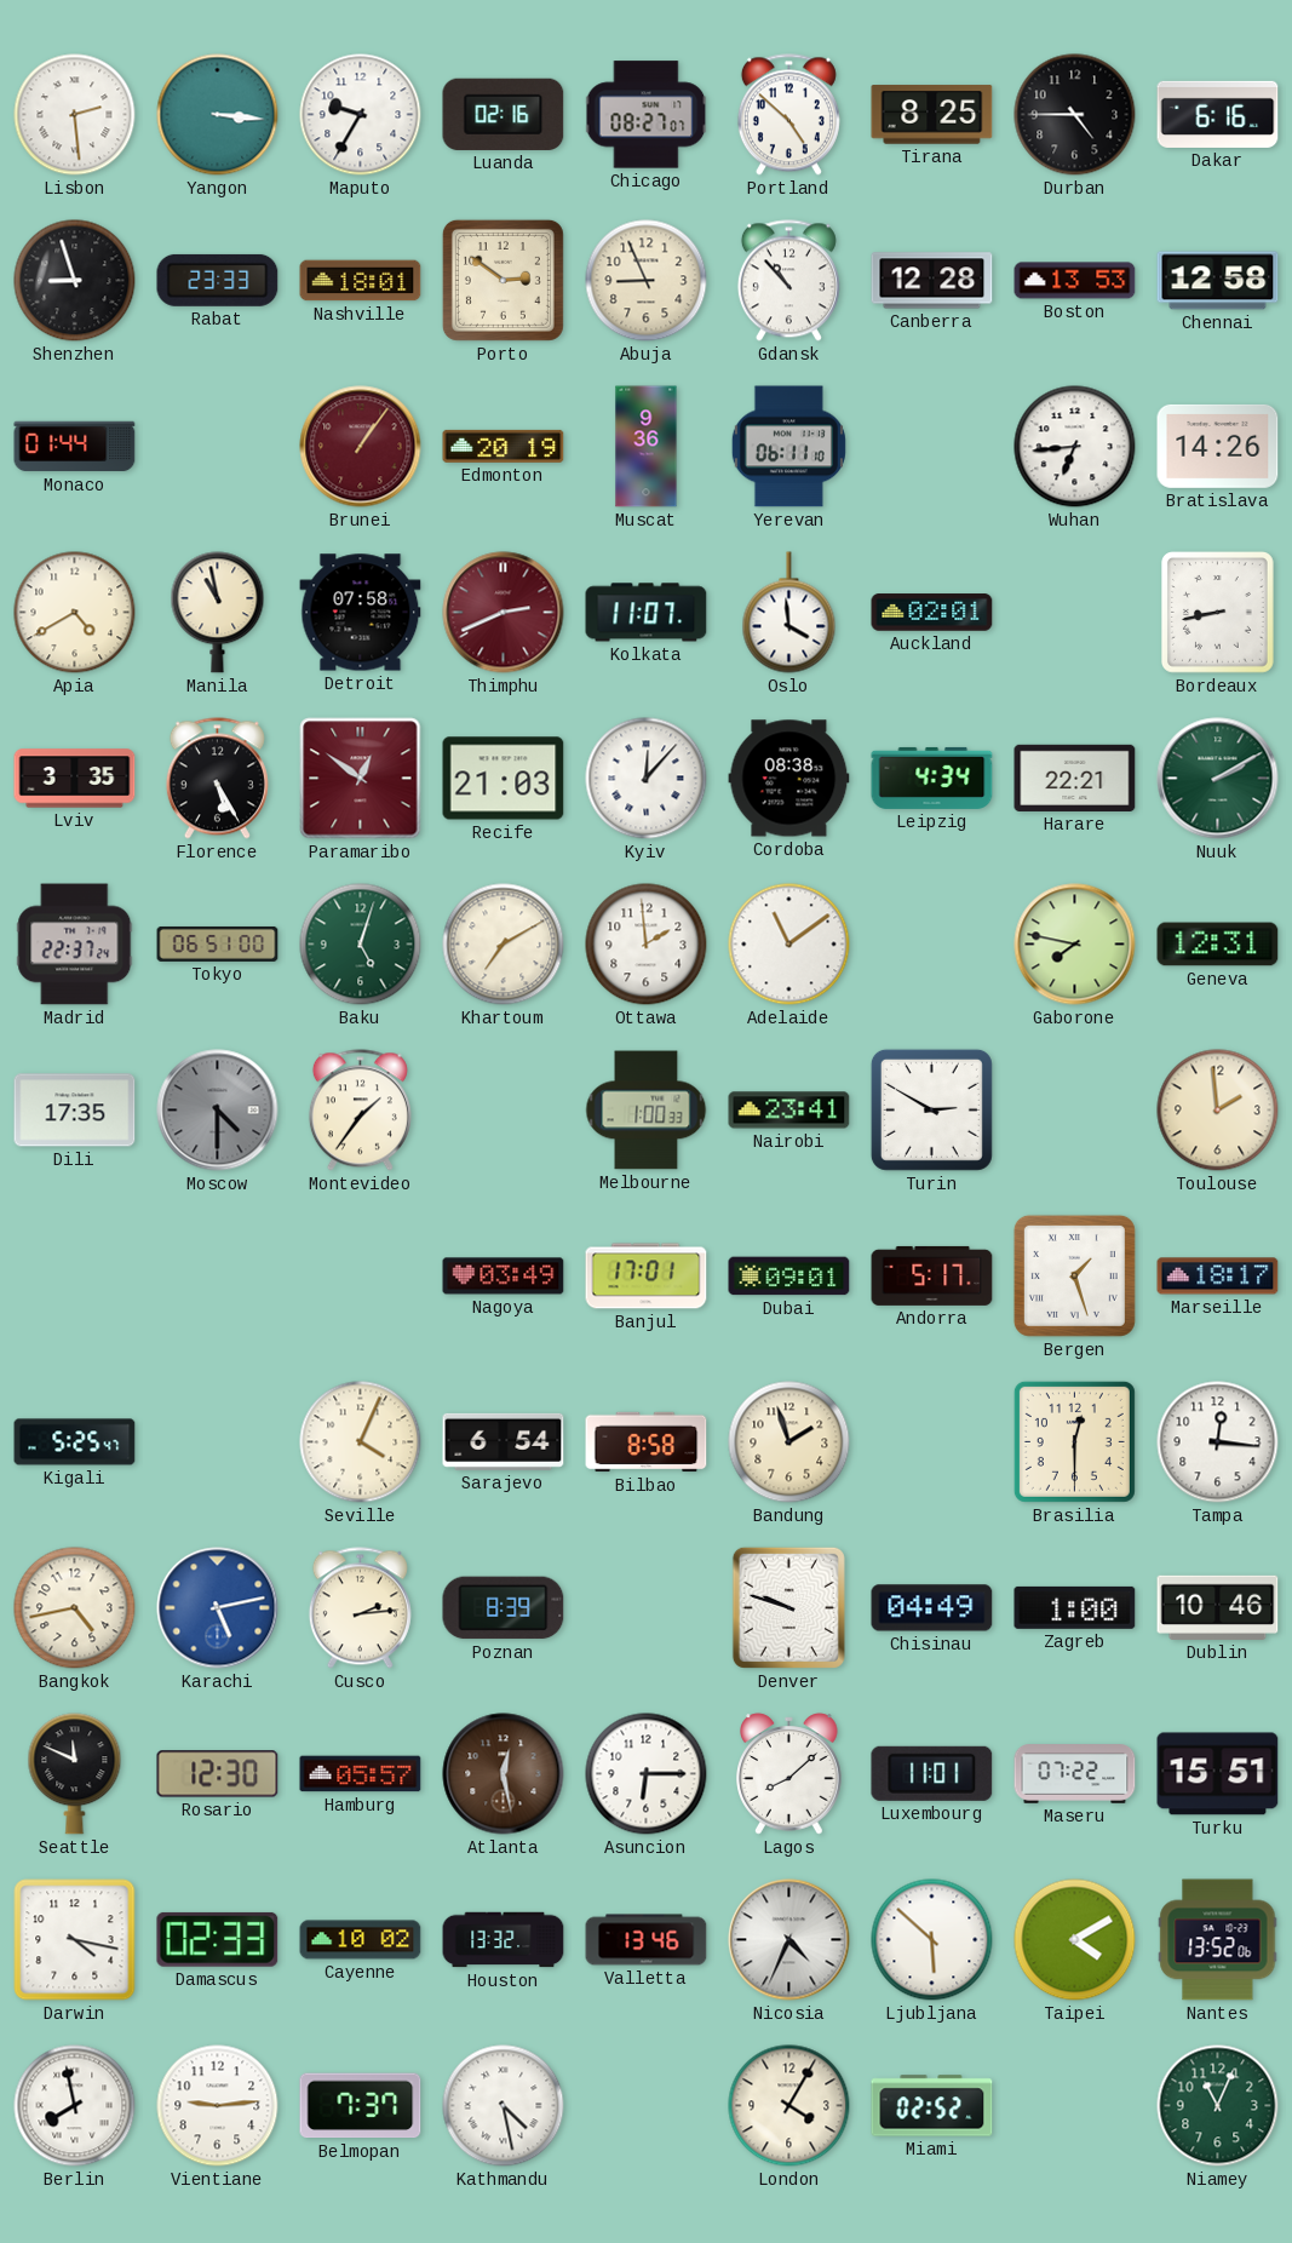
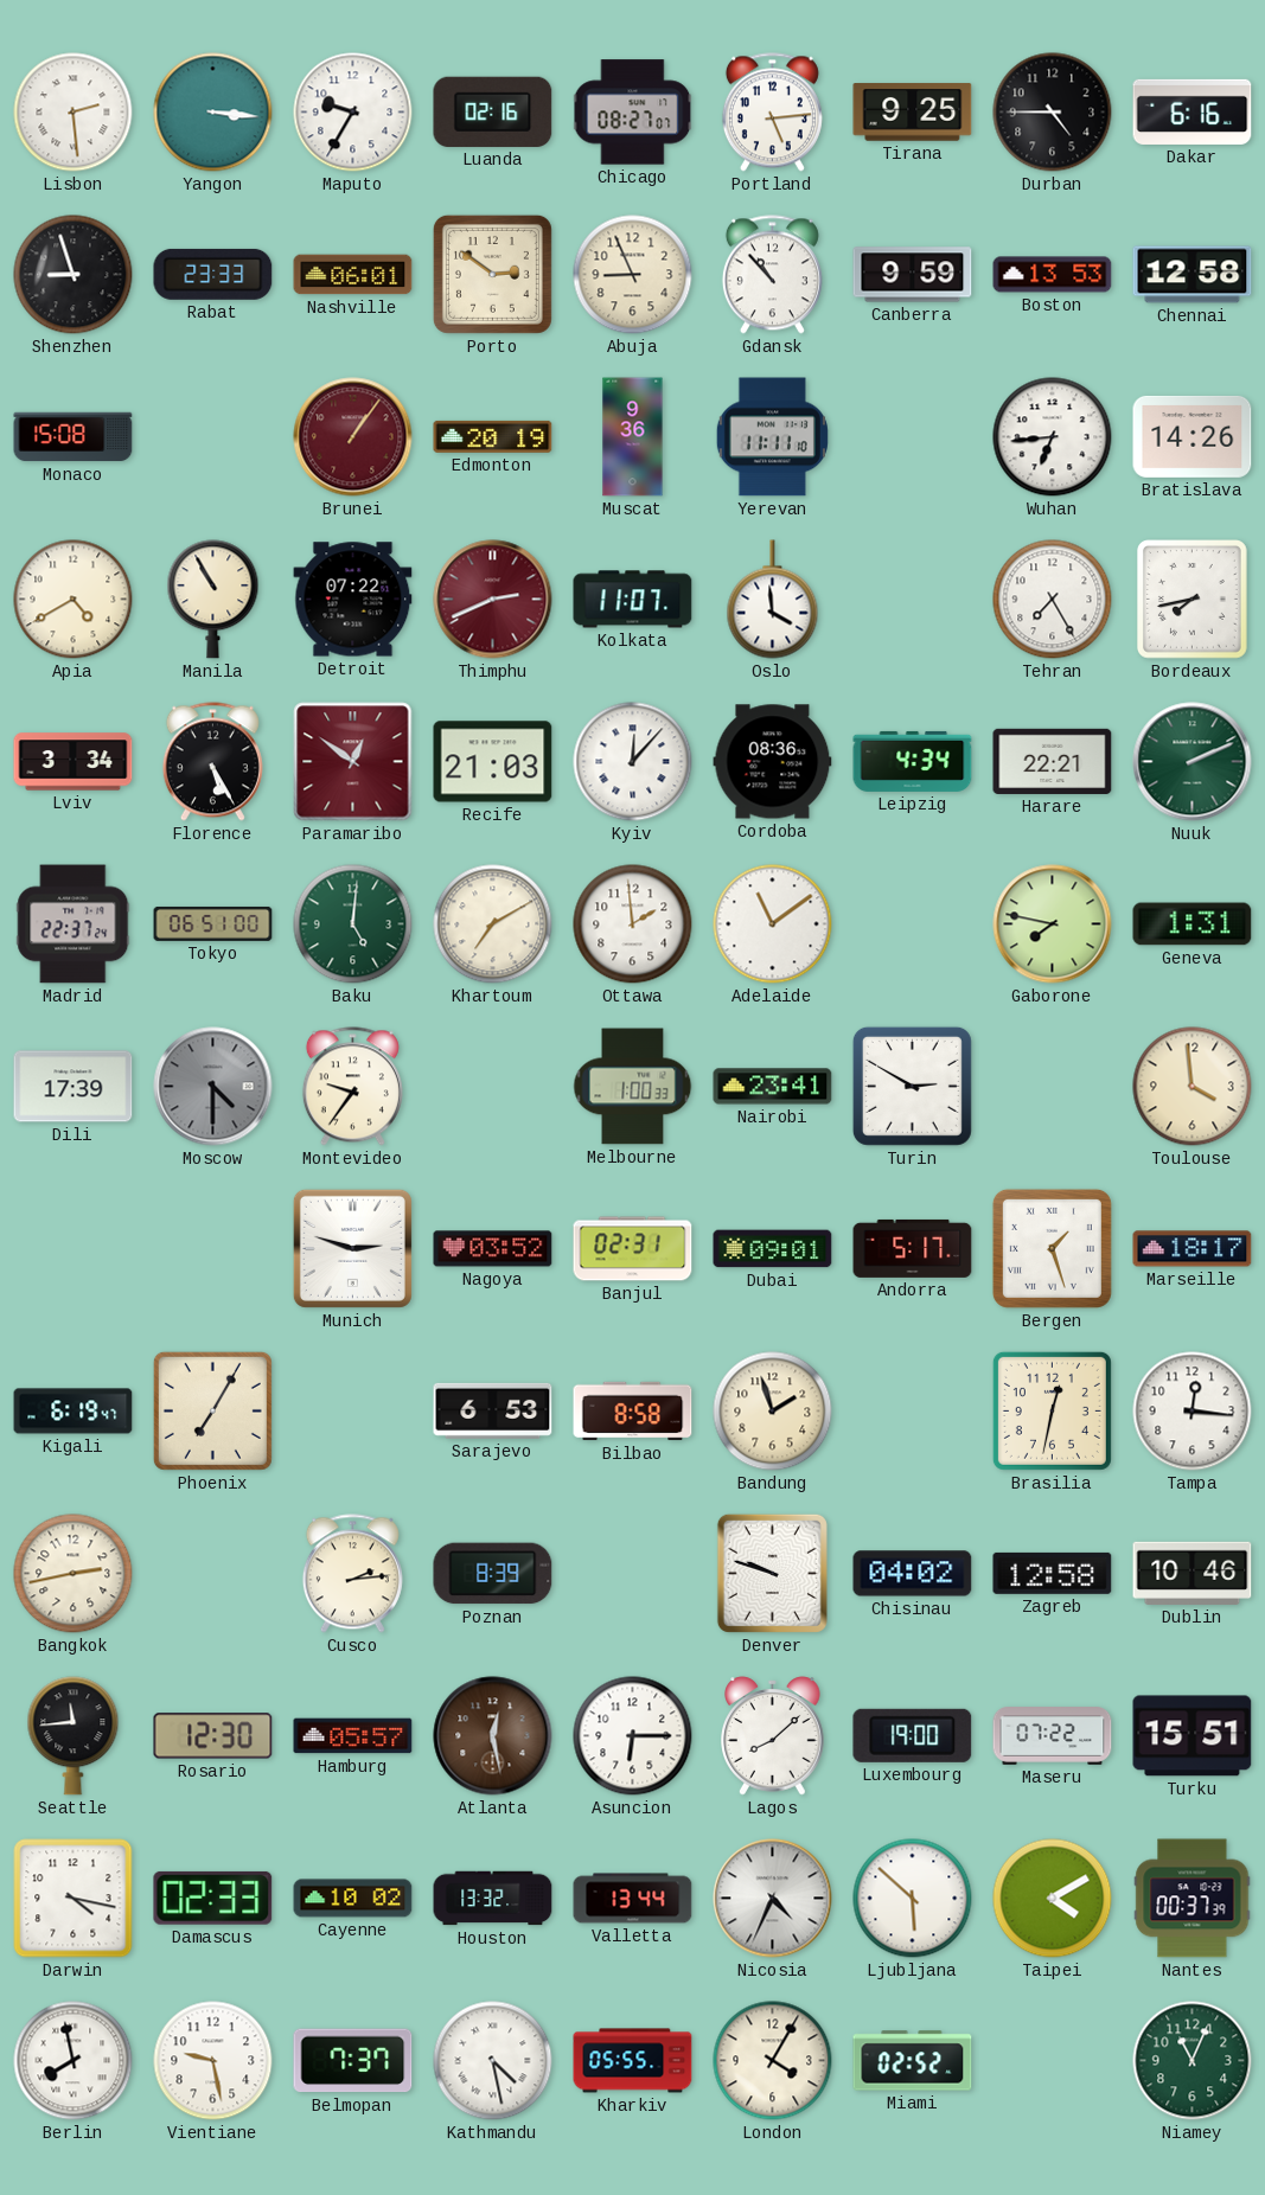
Portland: 4:52 -> 5:14
Tirana: 8:25 -> 9:25
Nashville: 18:01 -> 06:01
Canberra: 12:28 -> 9:59
Monaco: 01:44 -> 15:08
Yerevan: 06:11 -> 11:11
Manila: 10:58 -> 10:55
Detroit: 07:58 -> 07:22
Auckland: 02:01 -> none
Tehran: none -> 7:25
Bordeaux: 8:43 -> 7:43
Lviv: 3:35 -> 3:34
Cordoba: 08:38 -> 08:36
Nuuk: 2:10 -> 2:11
Baku: 5:03 -> 5:01
Geneva: 12:31 -> 1:31
Dili: 17:35 -> 17:39
Montevideo: 1:36 -> 9:36
Toulouse: 1:59 -> 3:59
Munich: none -> 2:48
Nagoya: 03:49 -> 03:52
Banjul: 17:01 -> 02:31
Kigali: 5:25 -> 6:19
Phoenix: none -> 7:05
Seville: 4:04 -> none
Sarajevo: 6:54 -> 6:53
Brasilia: 12:30 -> 12:32
Bangkok: 4:43 -> 2:43
Karachi: 5:13 -> none
Chisinau: 04:49 -> 04:02
Zagreb: 1:00 -> 12:58
Seattle: 11:49 -> 11:44
Luxembourg: 11:01 -> 19:00
Valletta: 13:46 -> 13:44
Nantes: 13:52 -> 00:37
Vientiane: 9:14 -> 9:28
Kharkiv: none -> 05:55
